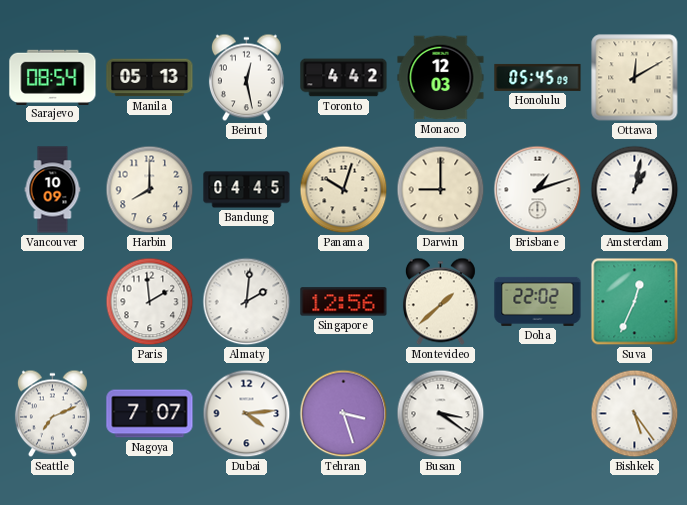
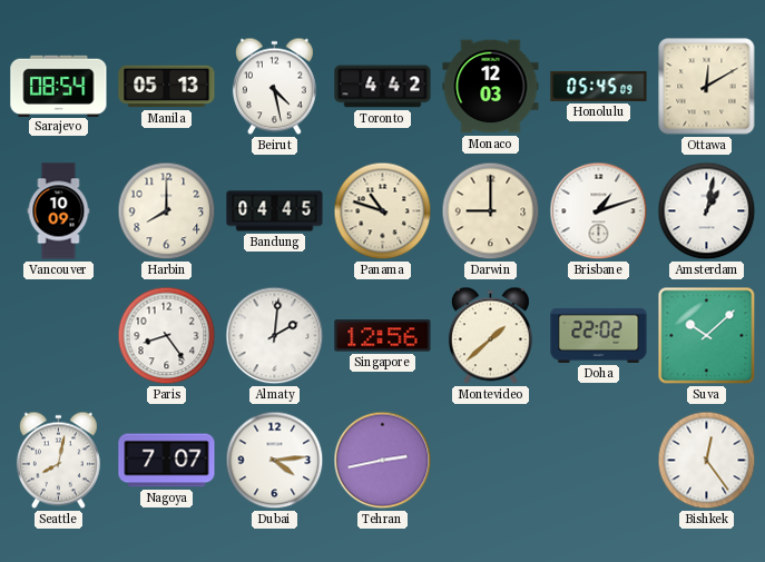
Beirut: 12:28 -> 4:28
Panama: 10:03 -> 10:48
Paris: 1:59 -> 8:24
Suva: 12:34 -> 10:08
Seattle: 7:11 -> 8:02
Tehran: 3:27 -> 2:43
Busan: 3:21 -> none
Bishkek: 5:24 -> 12:24
